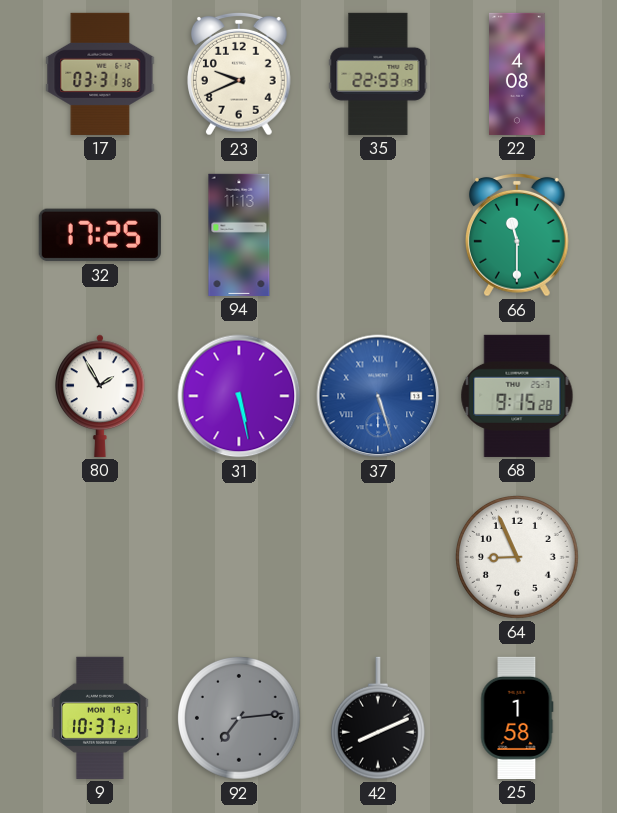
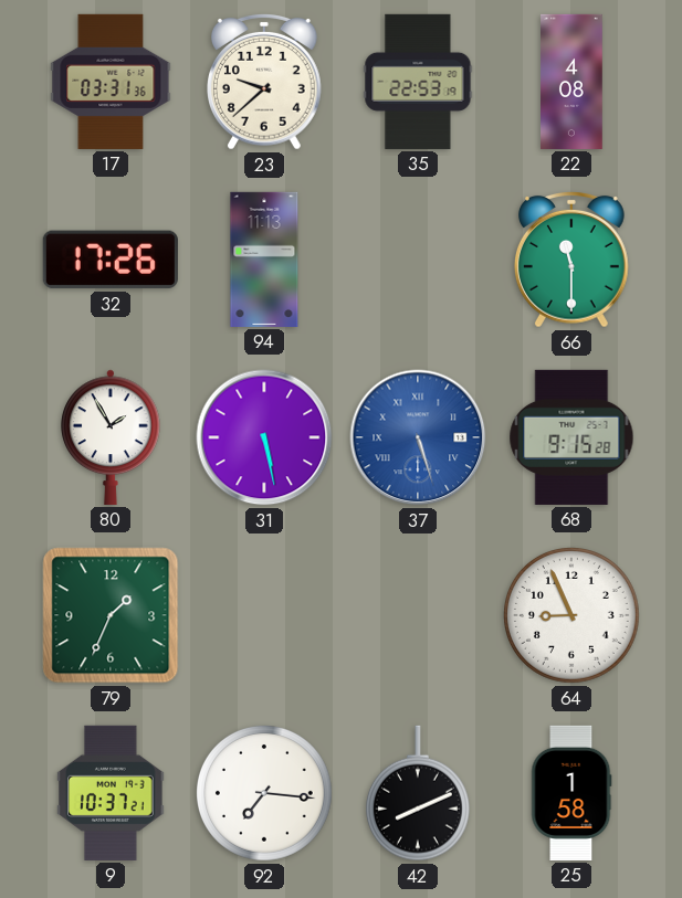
23: 9:41 -> 9:38
32: 17:25 -> 17:26
79: none -> 1:34
92: 7:14 -> 7:16
92 dial: grey -> white
